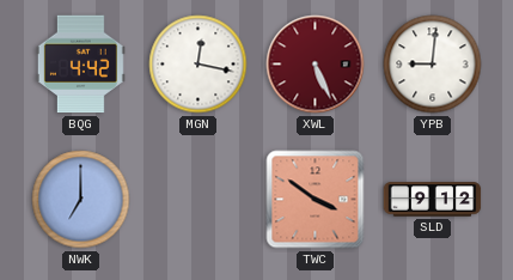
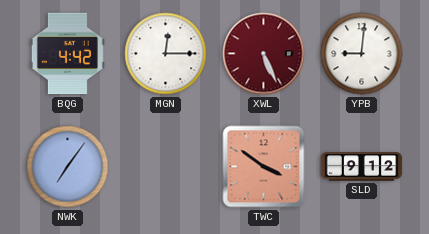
MGN: 12:17 -> 12:15
NWK: 7:00 -> 7:06
